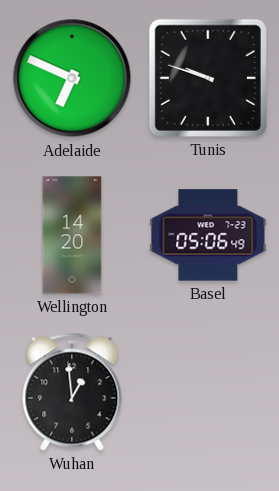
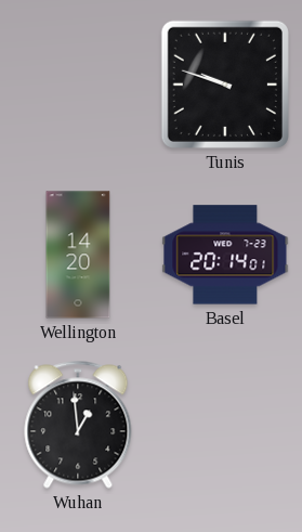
Adelaide: 6:49 -> none
Basel: 05:06 -> 20:14
